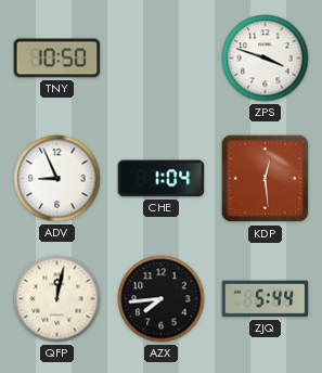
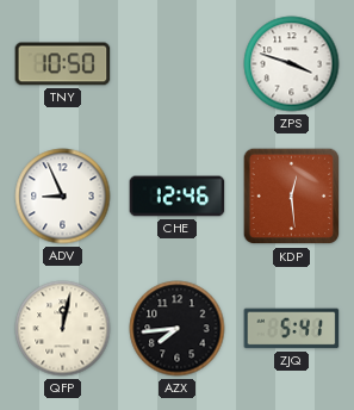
CHE: 1:04 -> 12:46
ZJQ: 5:44 -> 5:41
